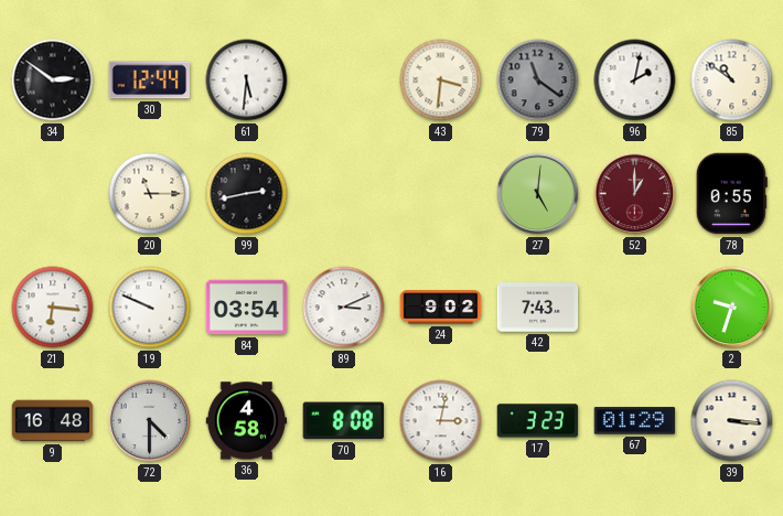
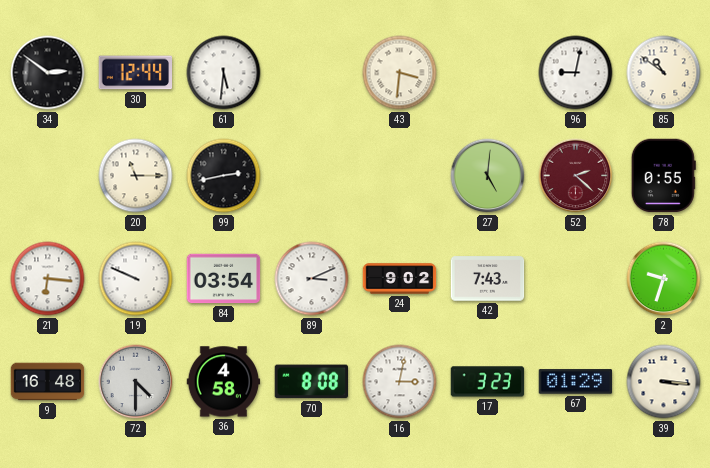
79: 11:21 -> none
96: 2:02 -> 9:02
52: 1:00 -> 2:22
